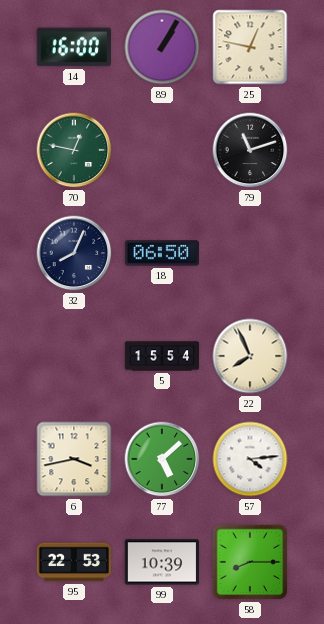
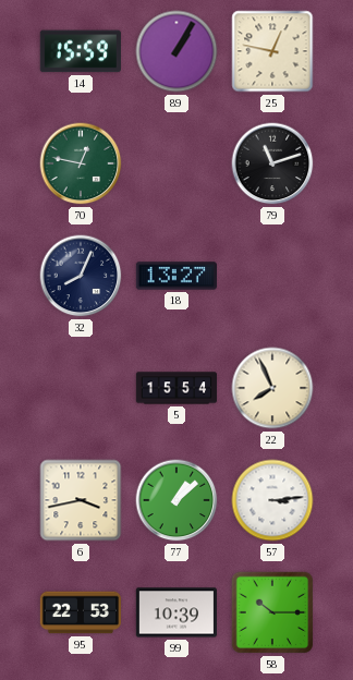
14: 16:00 -> 15:59
18: 06:50 -> 13:27
77: 5:08 -> 1:08
57: 4:14 -> 3:14
58: 8:15 -> 10:15
